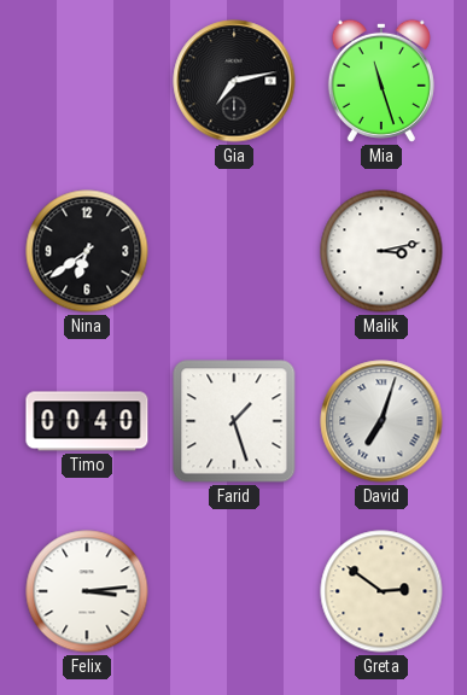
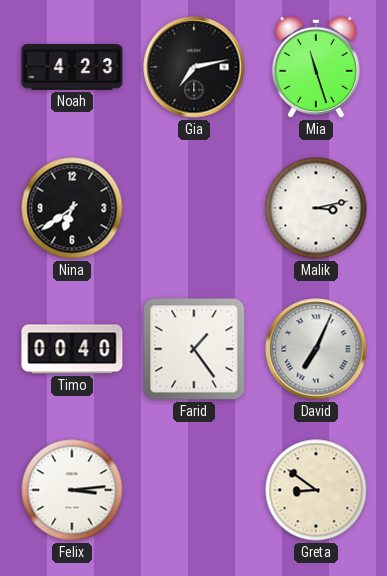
Noah: none -> 4:23
Farid: 1:27 -> 1:24
David: 7:03 -> 7:04
Greta: 2:51 -> 8:51
